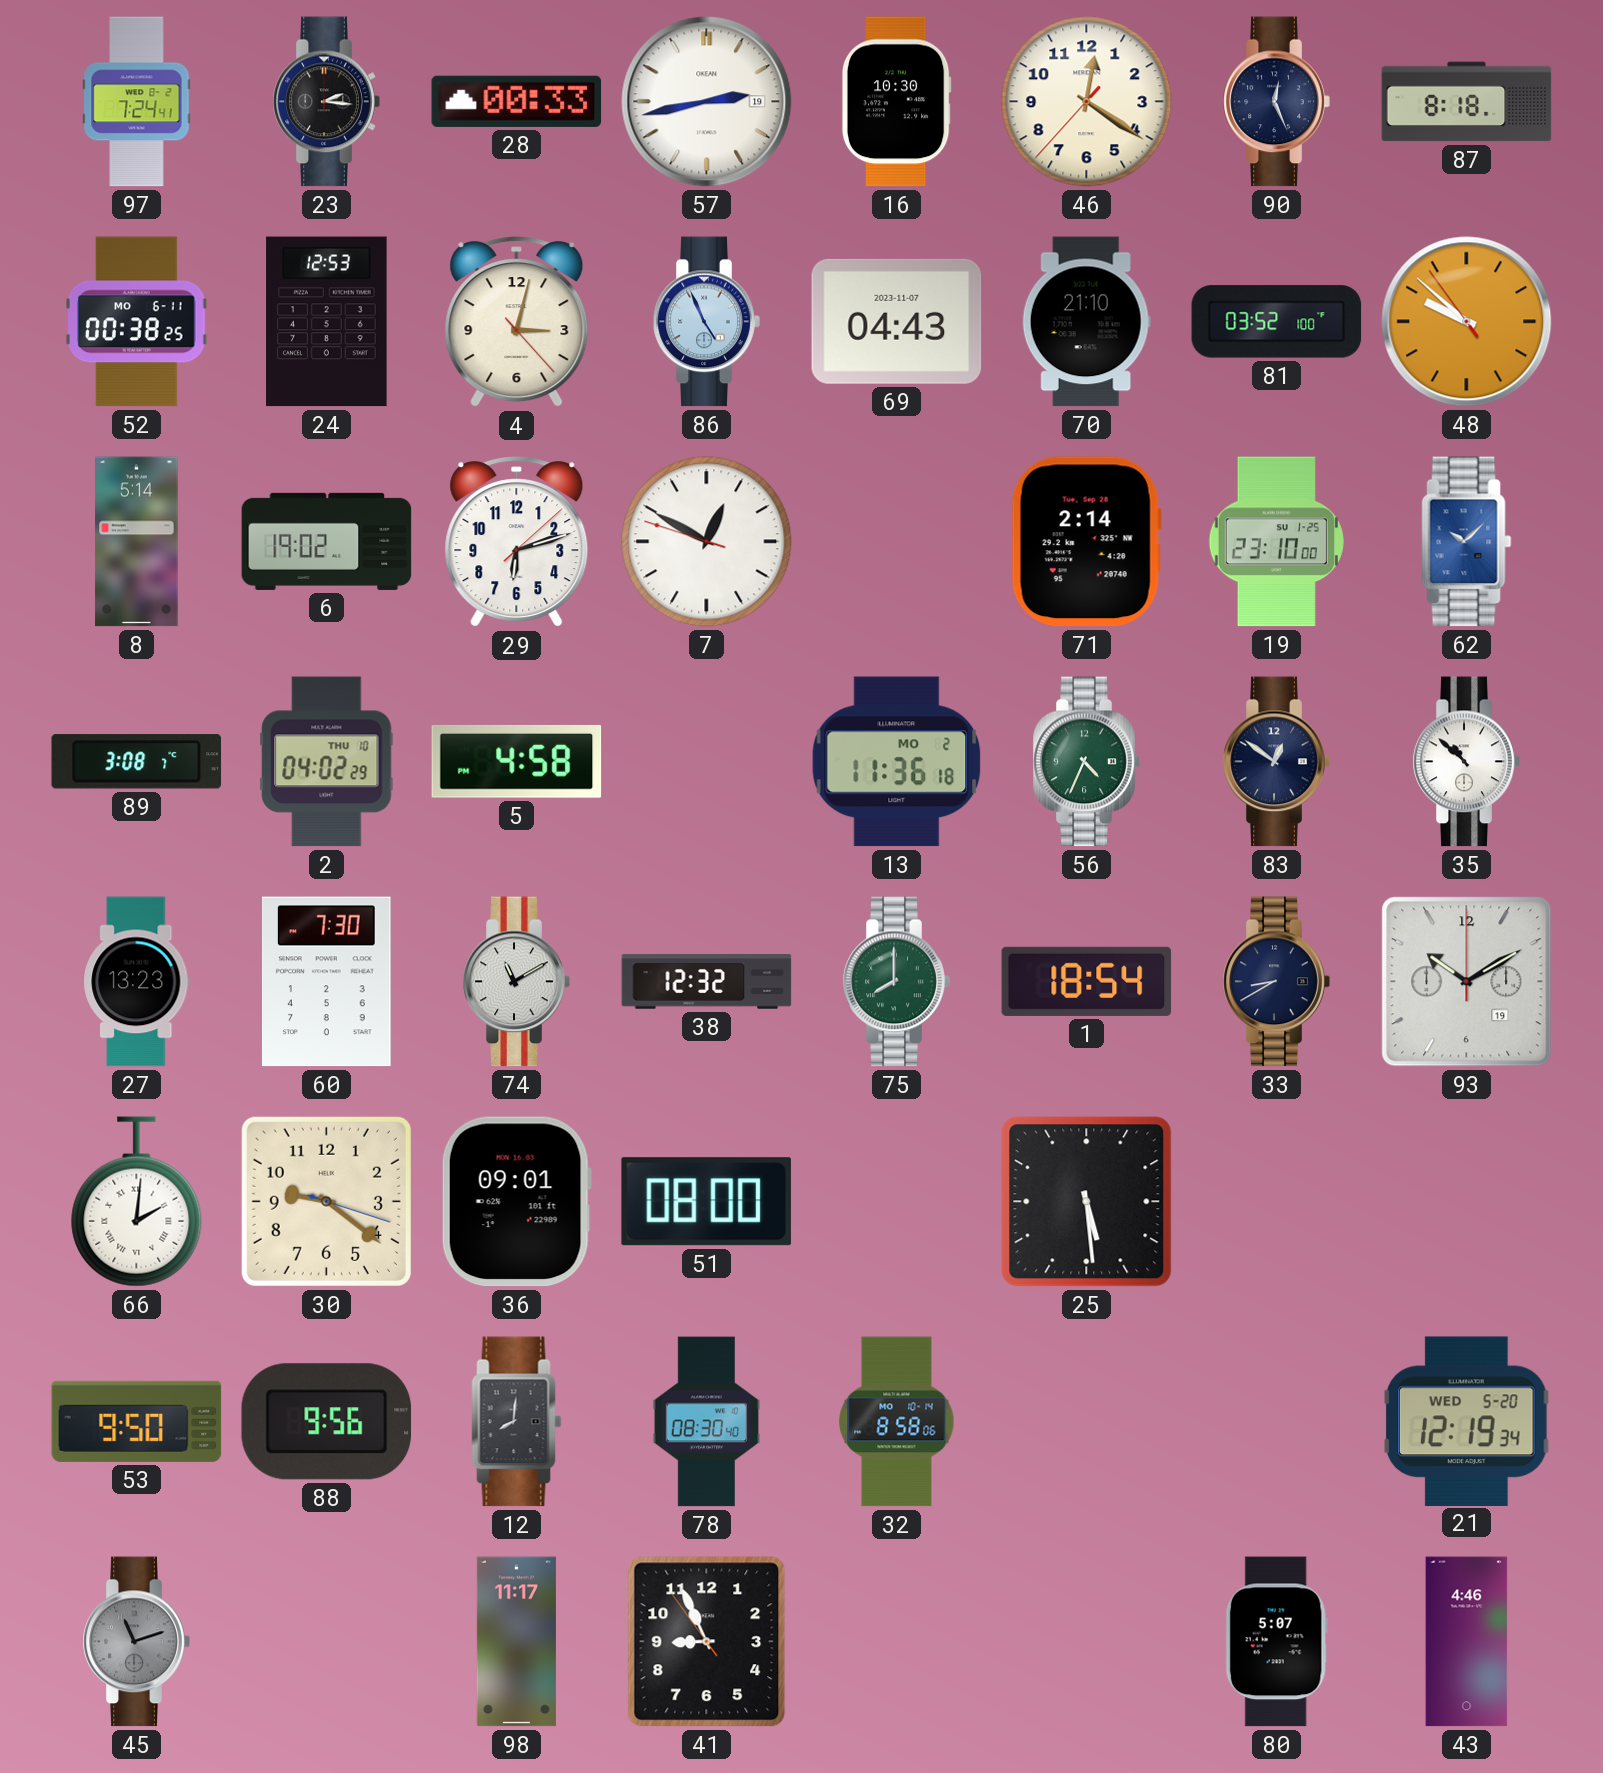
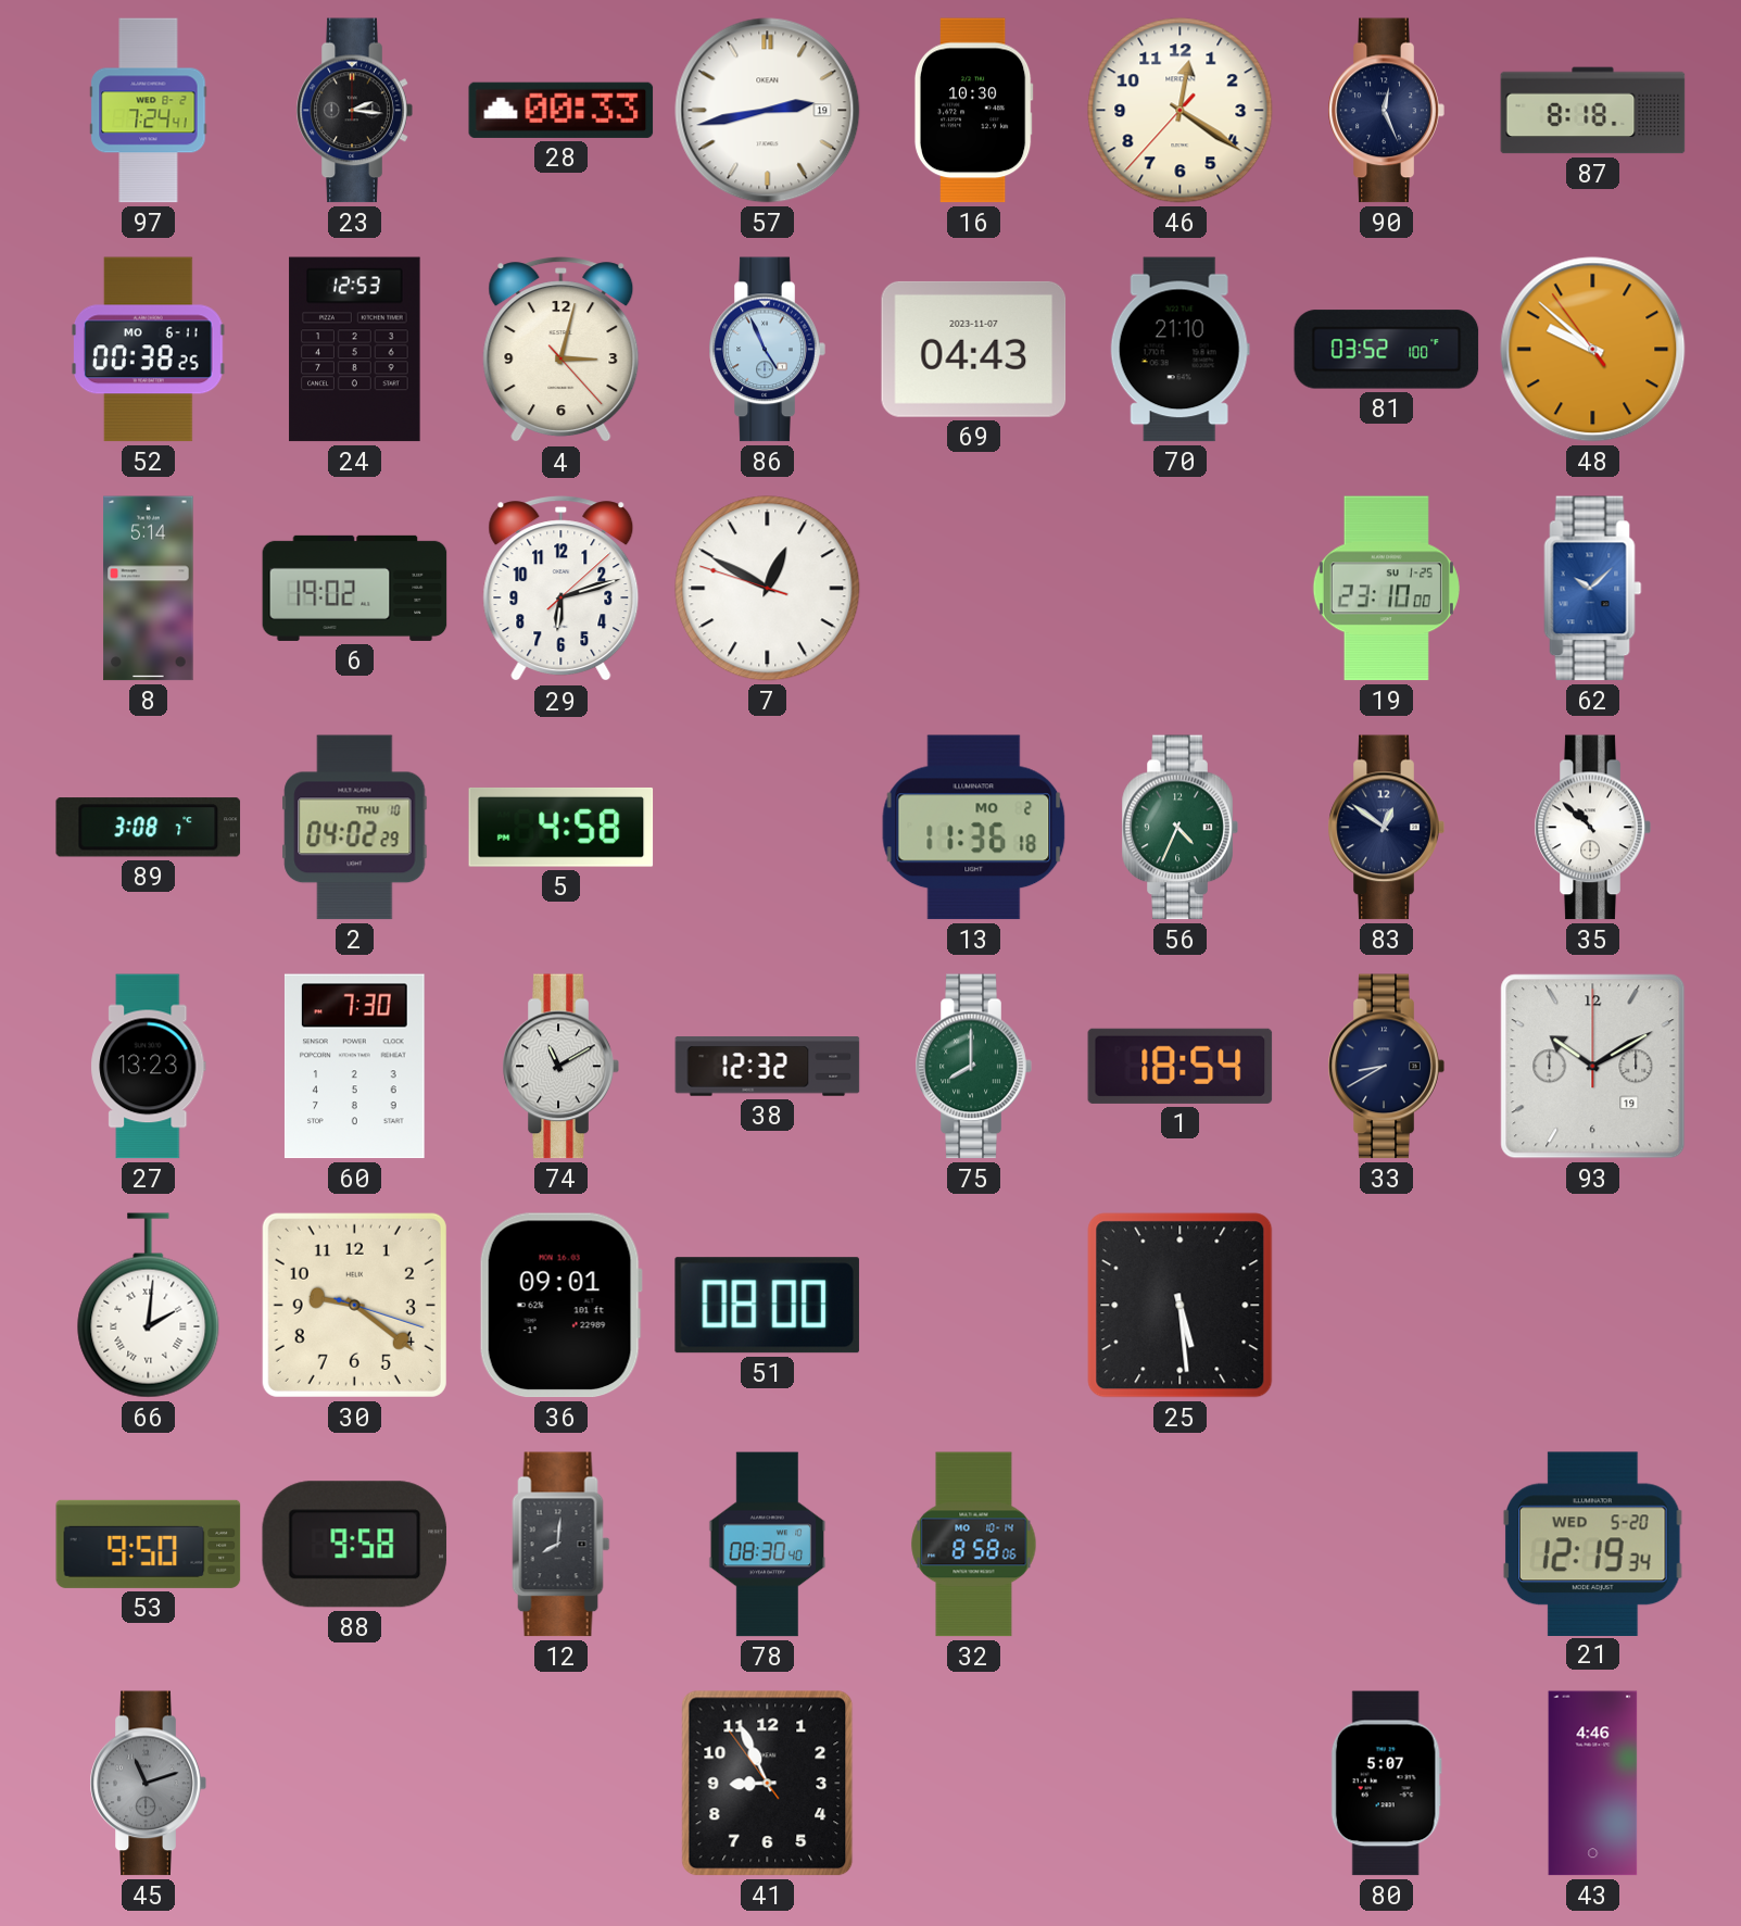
71: 2:14 -> none
88: 9:56 -> 9:58
98: 11:17 -> none
